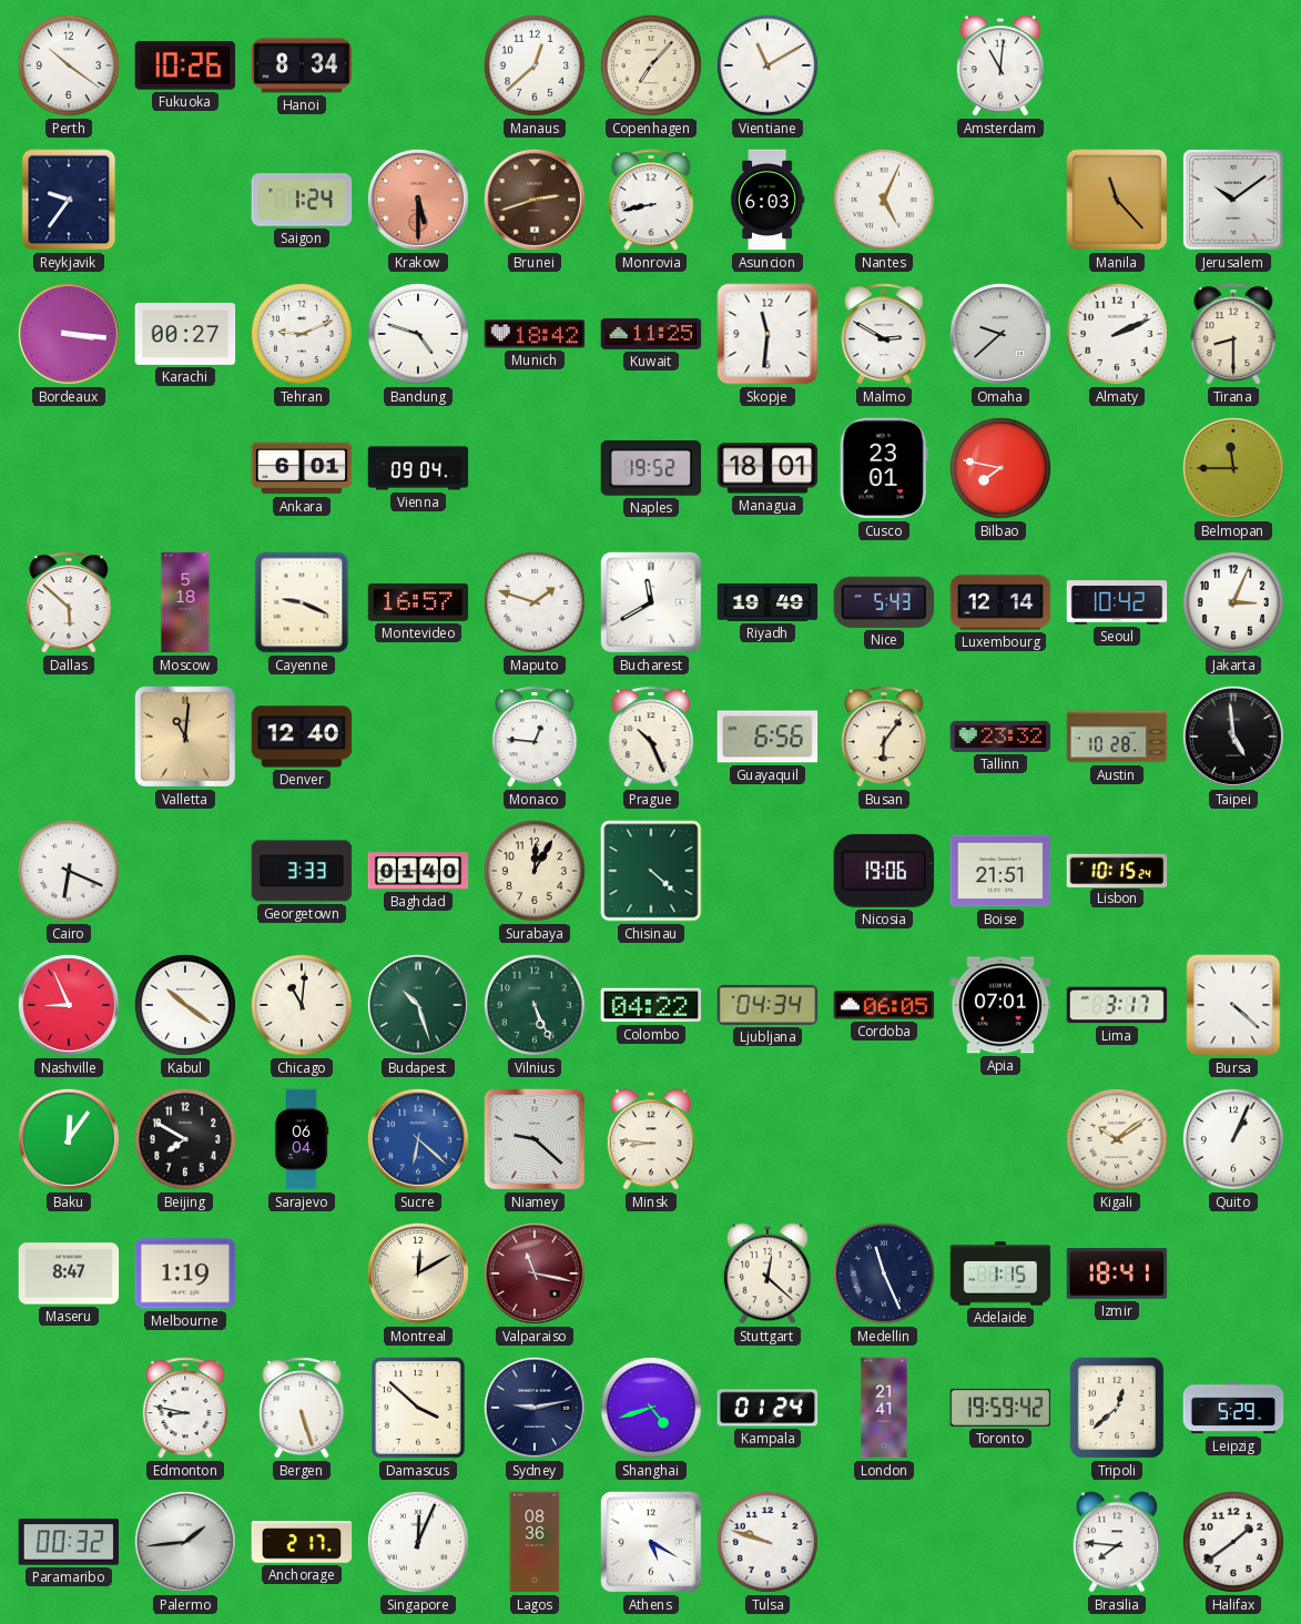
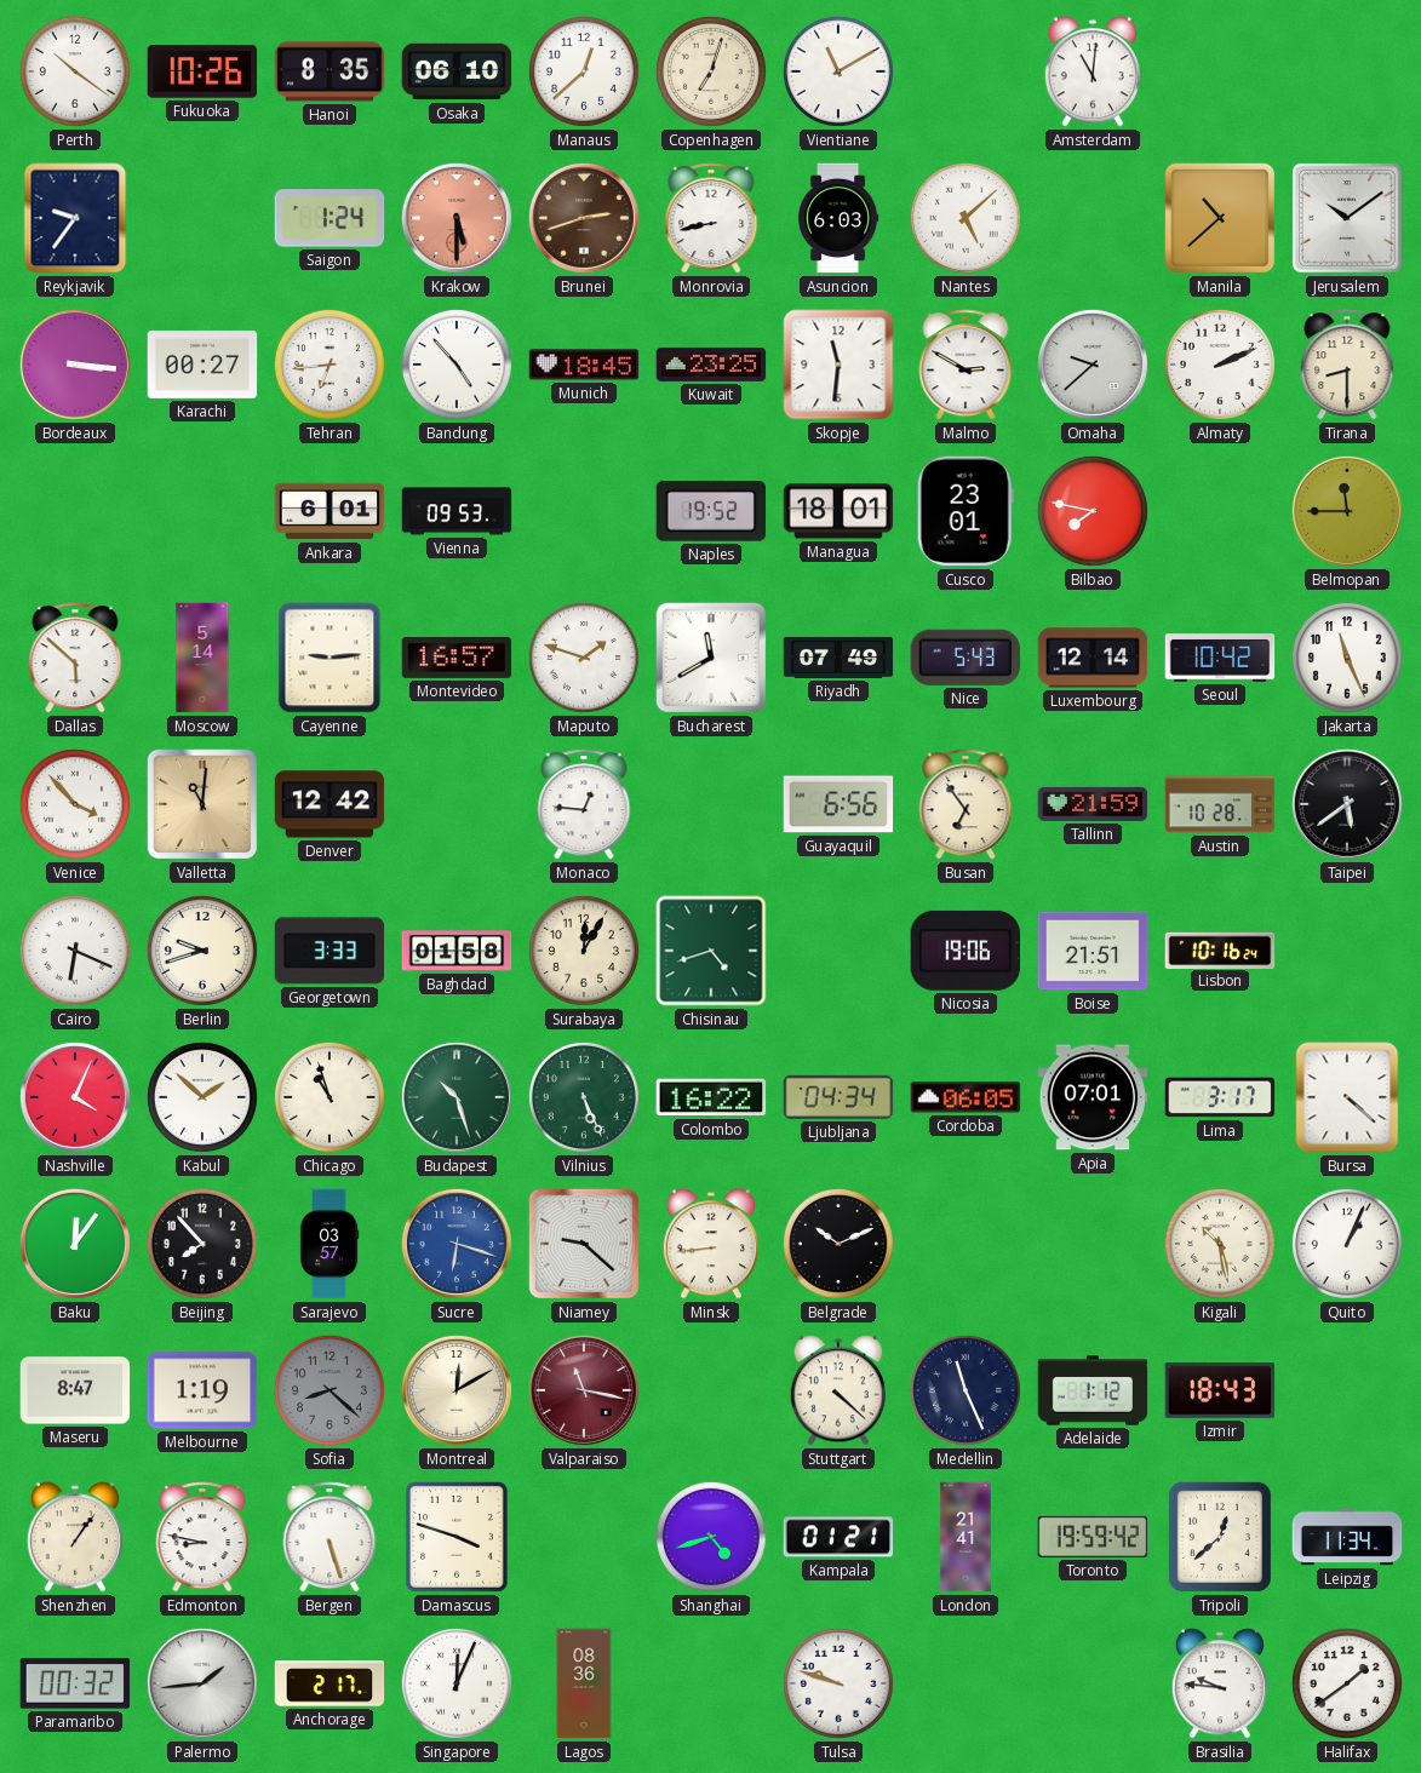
Hanoi: 8:34 -> 8:35
Osaka: none -> 06:10
Copenhagen: 7:07 -> 7:03
Nantes: 5:04 -> 5:08
Manila: 11:23 -> 10:38
Tehran: 9:11 -> 6:44
Bandung: 4:48 -> 4:53
Munich: 18:42 -> 18:45
Kuwait: 11:25 -> 23:25
Vienna: 09:04 -> 09:53
Moscow: 5:18 -> 5:14
Cayenne: 9:19 -> 9:14
Riyadh: 19:49 -> 07:49
Jakarta: 3:04 -> 11:26
Venice: none -> 3:53
Denver: 12:40 -> 12:42
Prague: 10:26 -> none
Busan: 6:06 -> 6:54
Tallinn: 23:32 -> 21:59
Taipei: 4:59 -> 5:39
Berlin: none -> 9:42
Baghdad: 01:40 -> 01:58
Chisinau: 4:22 -> 4:42
Lisbon: 10:15 -> 10:16
Nashville: 8:56 -> 4:04
Kabul: 10:21 -> 1:52
Chicago: 11:01 -> 10:57
Colombo: 04:22 -> 16:22
Beijing: 7:50 -> 7:53
Sarajevo: 06:04 -> 03:57
Sucre: 6:22 -> 6:18
Minsk: 8:46 -> 8:44
Belgrade: none -> 10:11
Kigali: 10:09 -> 10:28
Sofia: none -> 8:22
Stuttgart: 12:22 -> 4:22
Adelaide: 1:15 -> 1:12
Izmir: 18:41 -> 18:43
Shenzhen: none -> 1:06
Damascus: 3:52 -> 3:48
Sydney: 9:13 -> none
Kampala: 01:24 -> 01:21
Leipzig: 5:29 -> 11:34
Athens: 5:20 -> none
Brasilia: 7:46 -> 9:46
